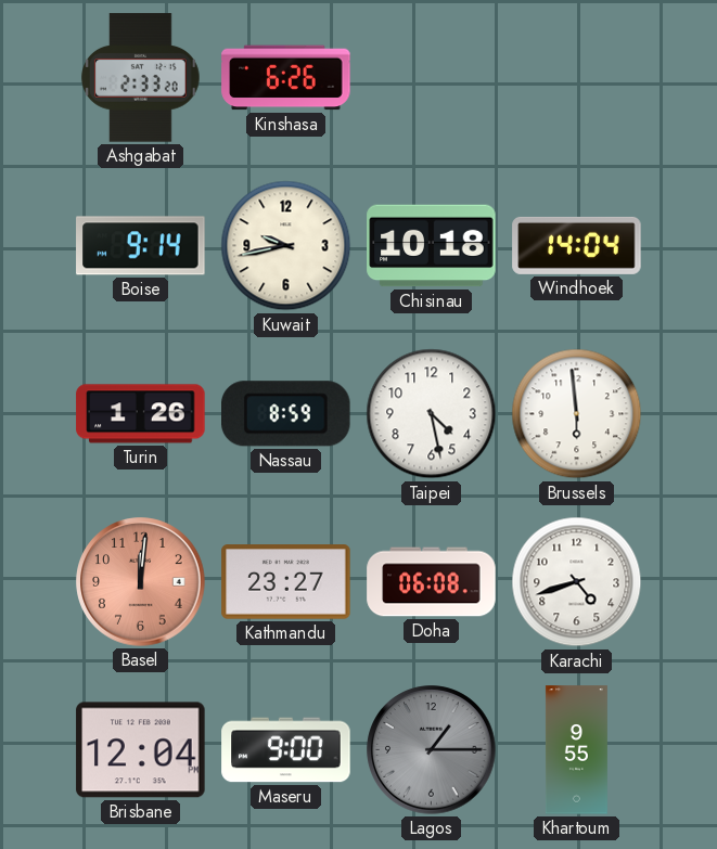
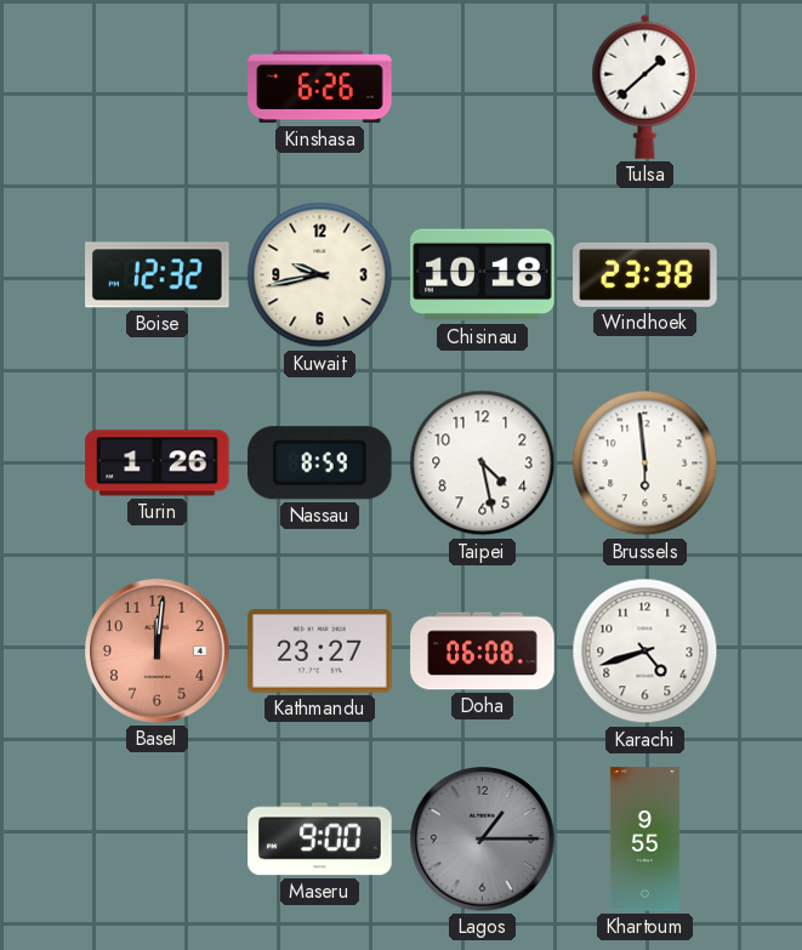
Ashgabat: 2:33 -> none
Tulsa: none -> 1:38
Boise: 9:14 -> 12:32
Windhoek: 14:04 -> 23:38
Brisbane: 12:04 -> none
